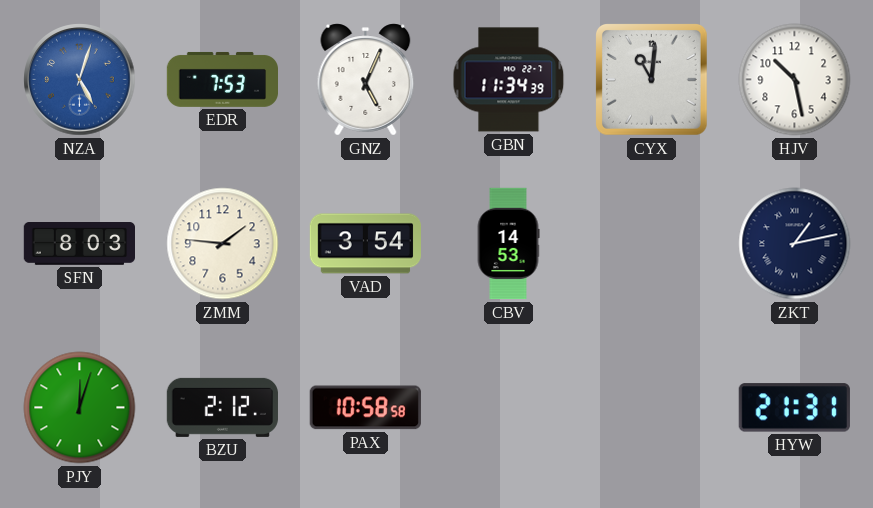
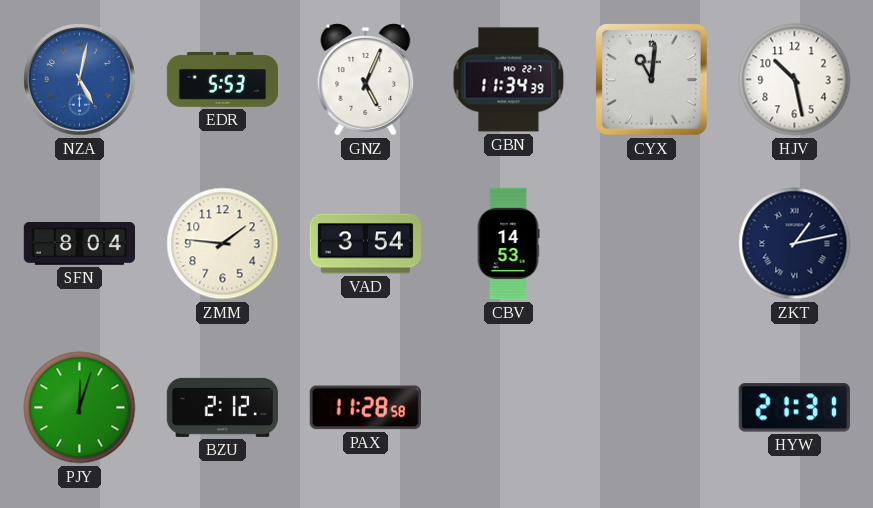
NZA: 5:03 -> 5:02
EDR: 7:53 -> 5:53
SFN: 8:03 -> 8:04
PAX: 10:58 -> 11:28
